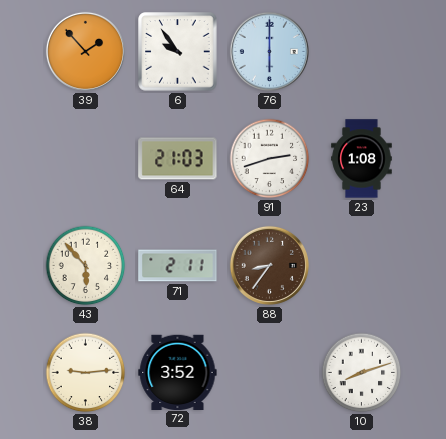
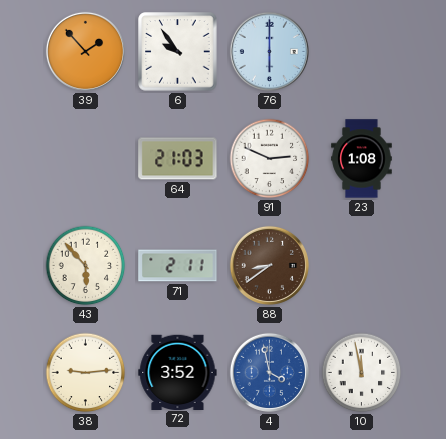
91: 2:42 -> 2:49
88: 8:36 -> 8:39
4: none -> 3:58
10: 8:12 -> 11:58
